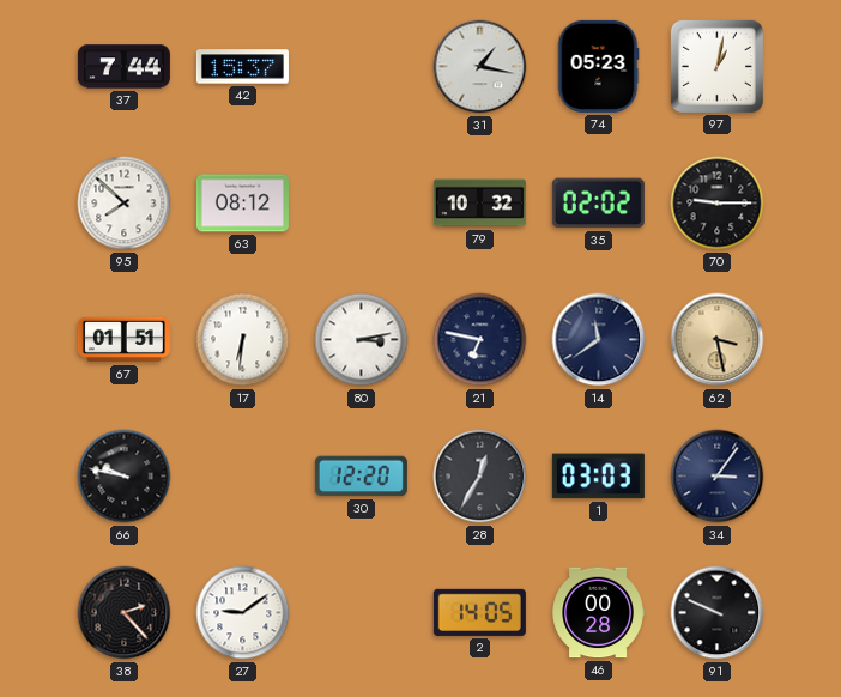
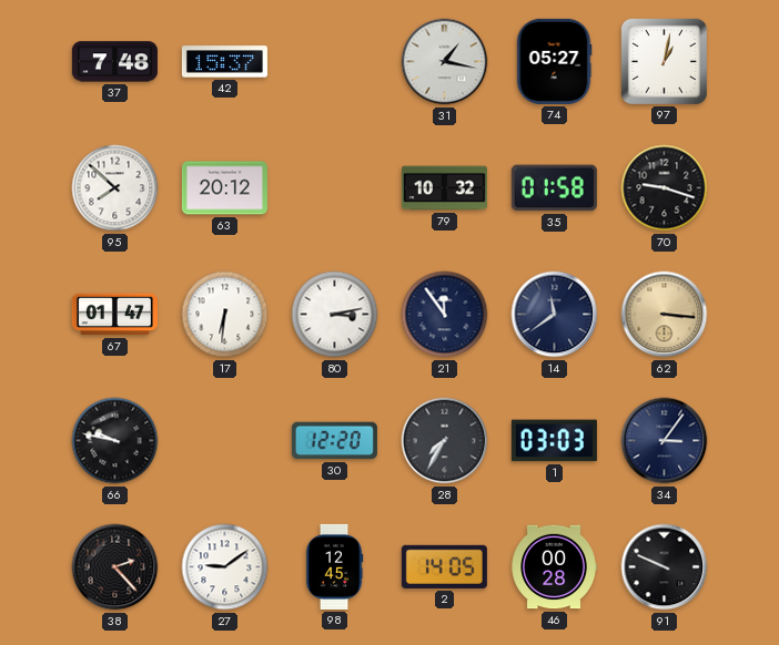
37: 7:44 -> 7:48
74: 05:23 -> 05:27
63: 08:12 -> 20:12
35: 02:02 -> 01:58
70: 9:15 -> 9:18
67: 01:51 -> 01:47
21: 6:47 -> 11:54
62: 3:28 -> 3:16
28: 12:35 -> 7:35
98: none -> 12:45
